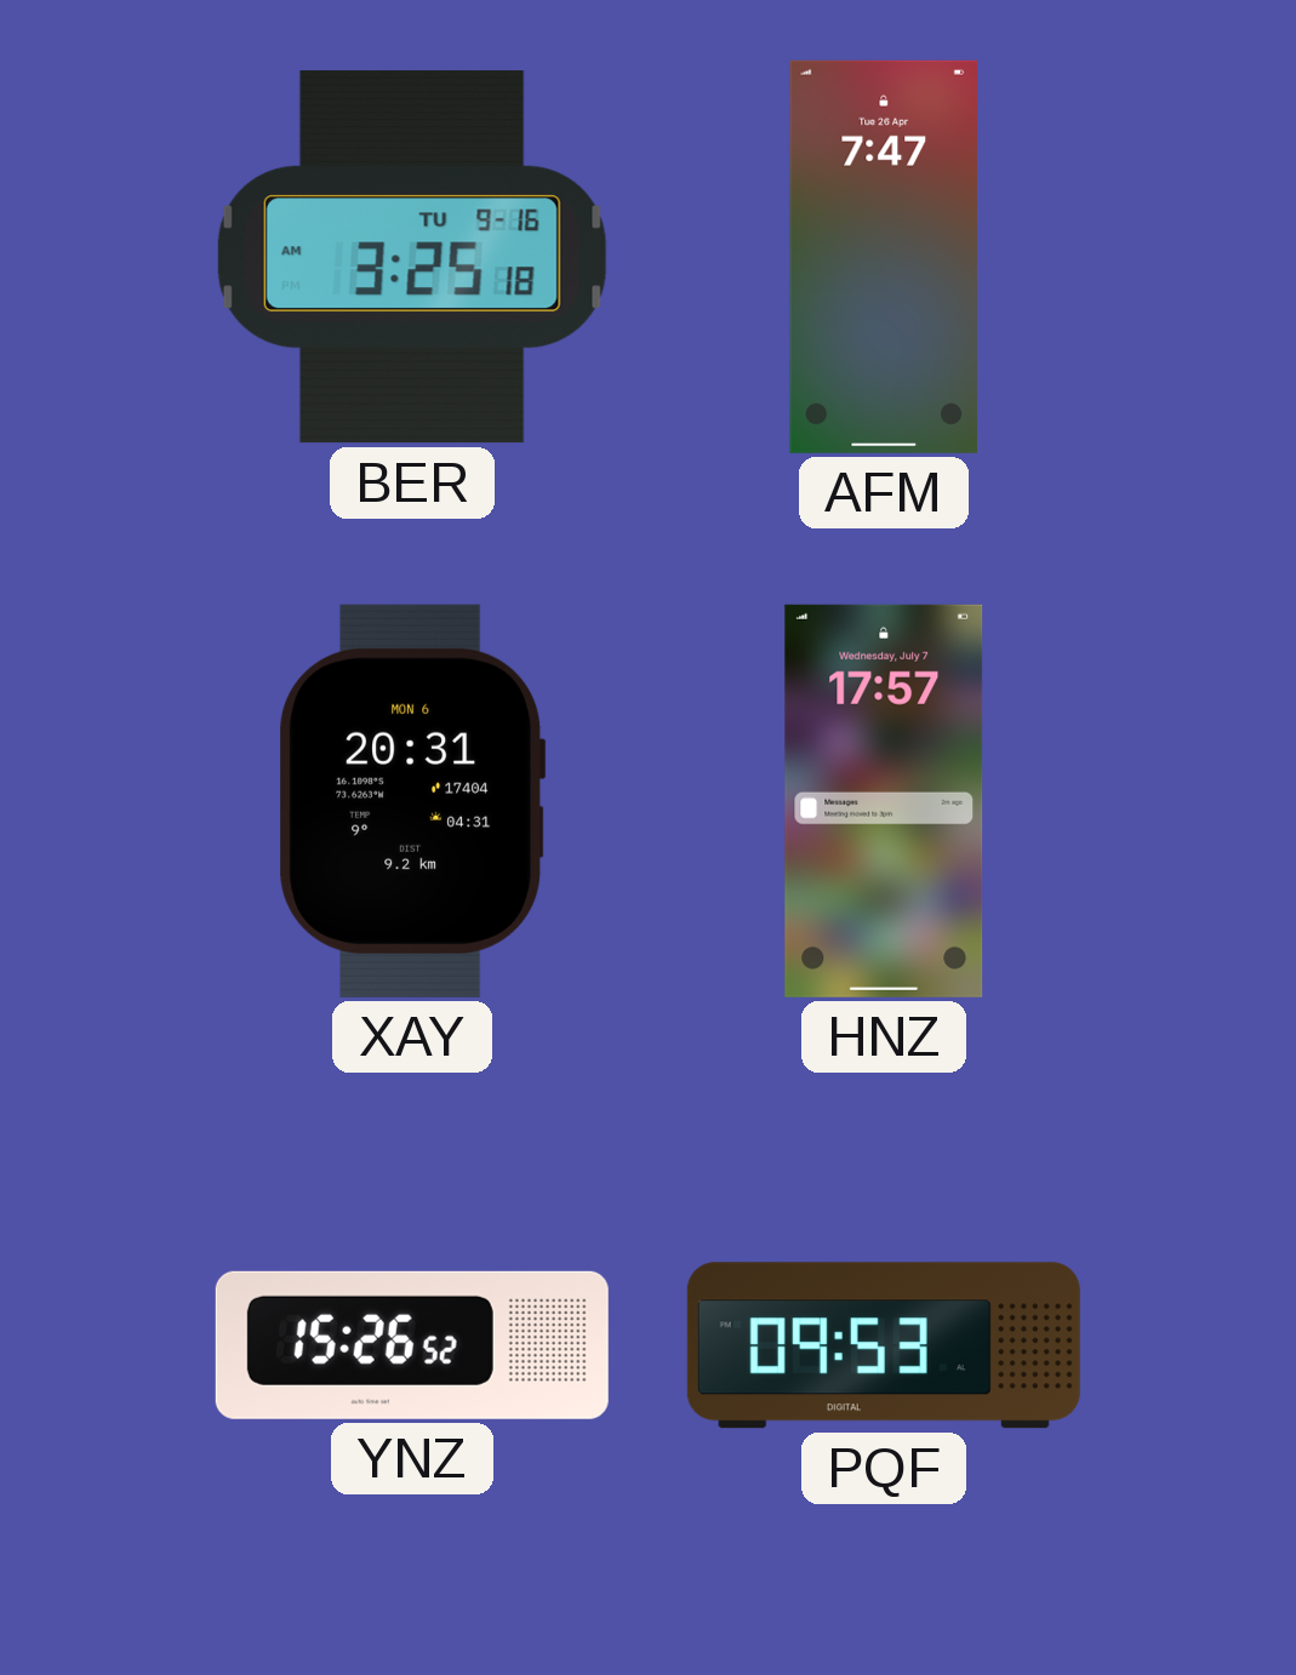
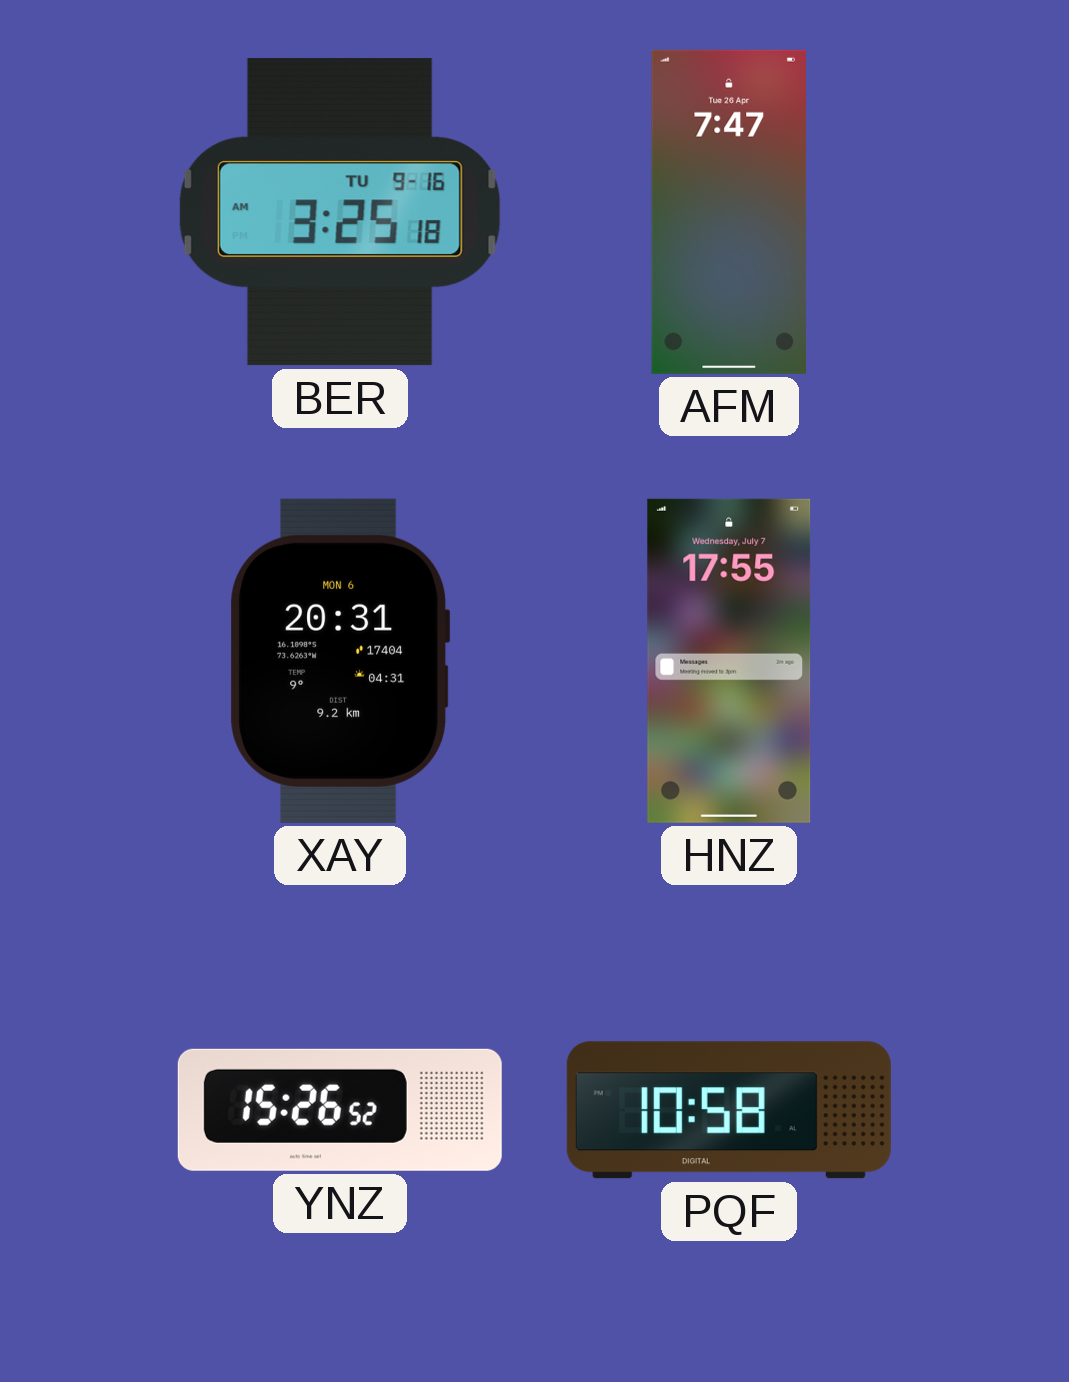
HNZ: 17:57 -> 17:55
PQF: 09:53 -> 10:58
